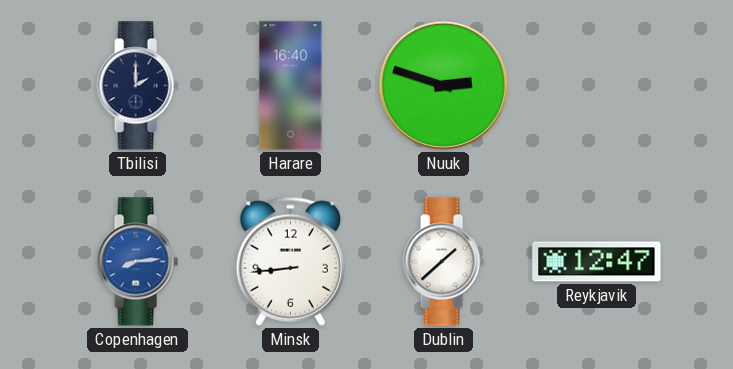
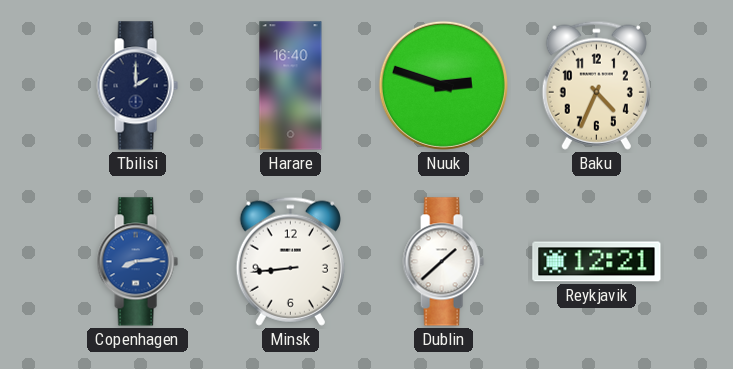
Baku: none -> 4:34
Reykjavik: 12:47 -> 12:21
